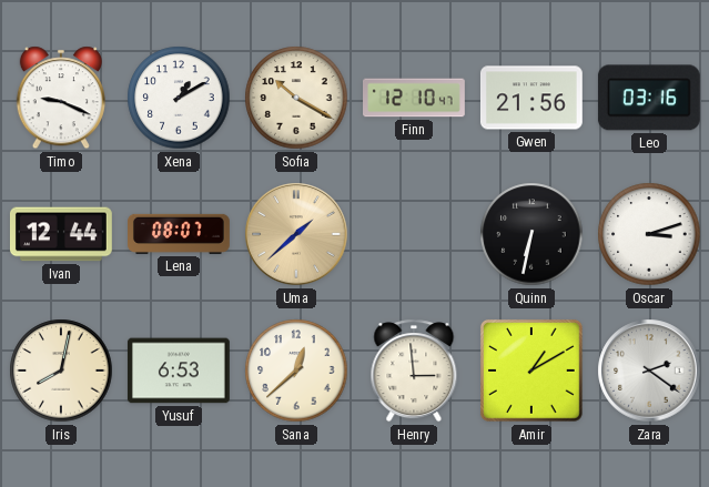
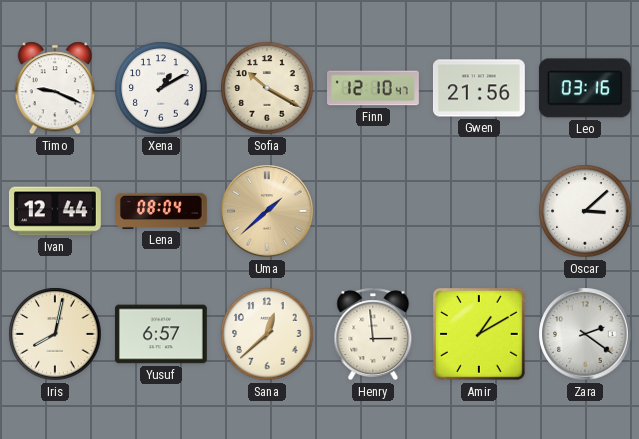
Lena: 08:07 -> 08:04
Quinn: 6:32 -> none
Oscar: 3:12 -> 3:08
Yusuf: 6:53 -> 6:57
